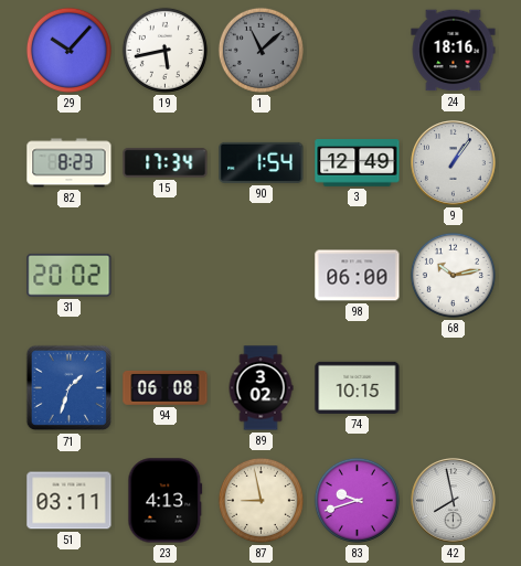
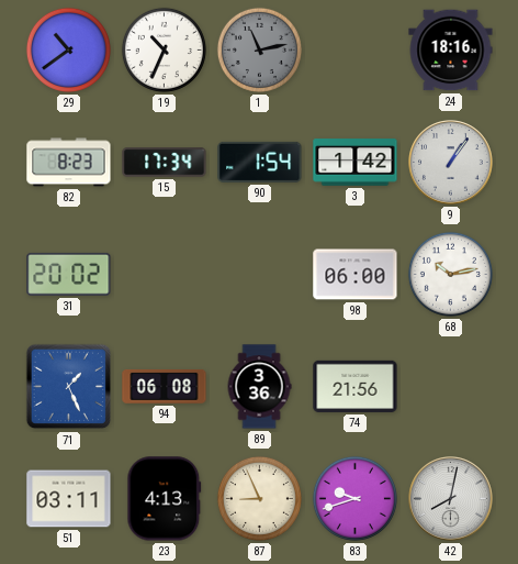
29: 10:07 -> 10:39
19: 5:43 -> 10:34
1: 11:08 -> 11:13
3: 12:49 -> 1:42
71: 1:33 -> 1:26
89: 3:02 -> 3:36
74: 10:15 -> 21:56
87: 8:58 -> 8:56
42: 7:58 -> 8:02
